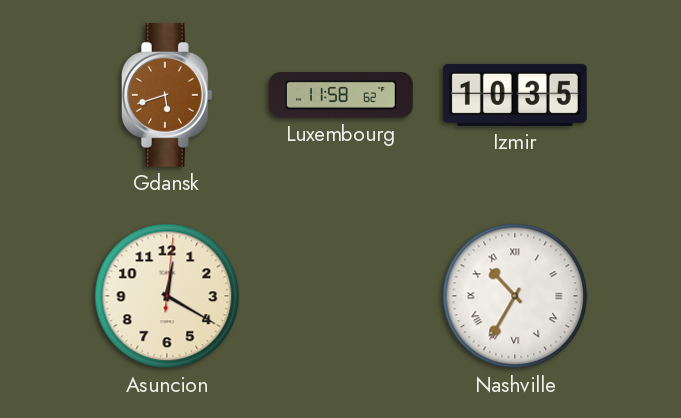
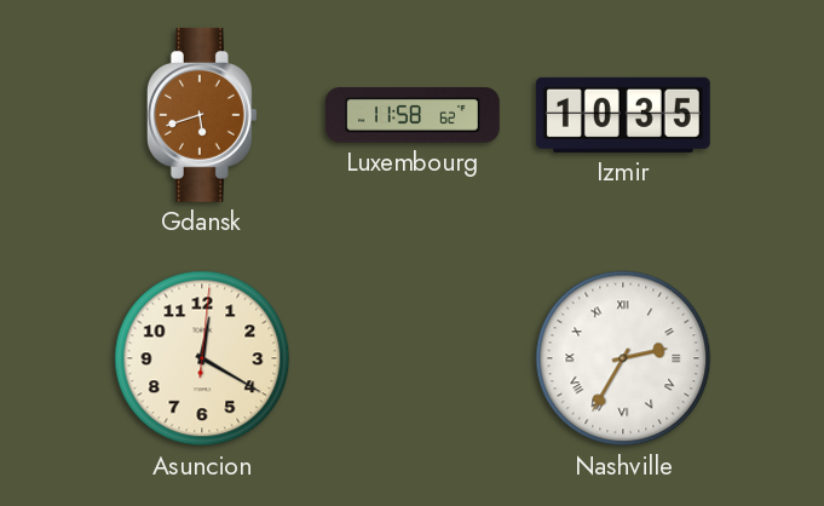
Nashville: 10:35 -> 2:35
